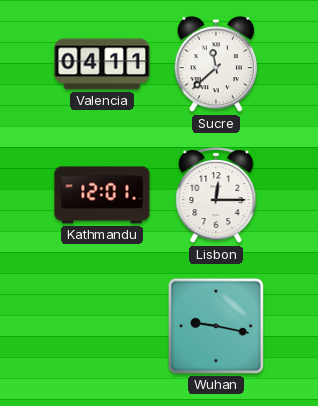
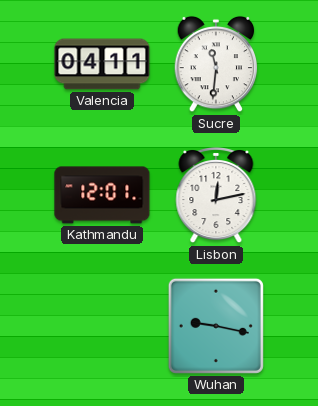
Sucre: 11:38 -> 11:31
Lisbon: 12:15 -> 12:13
